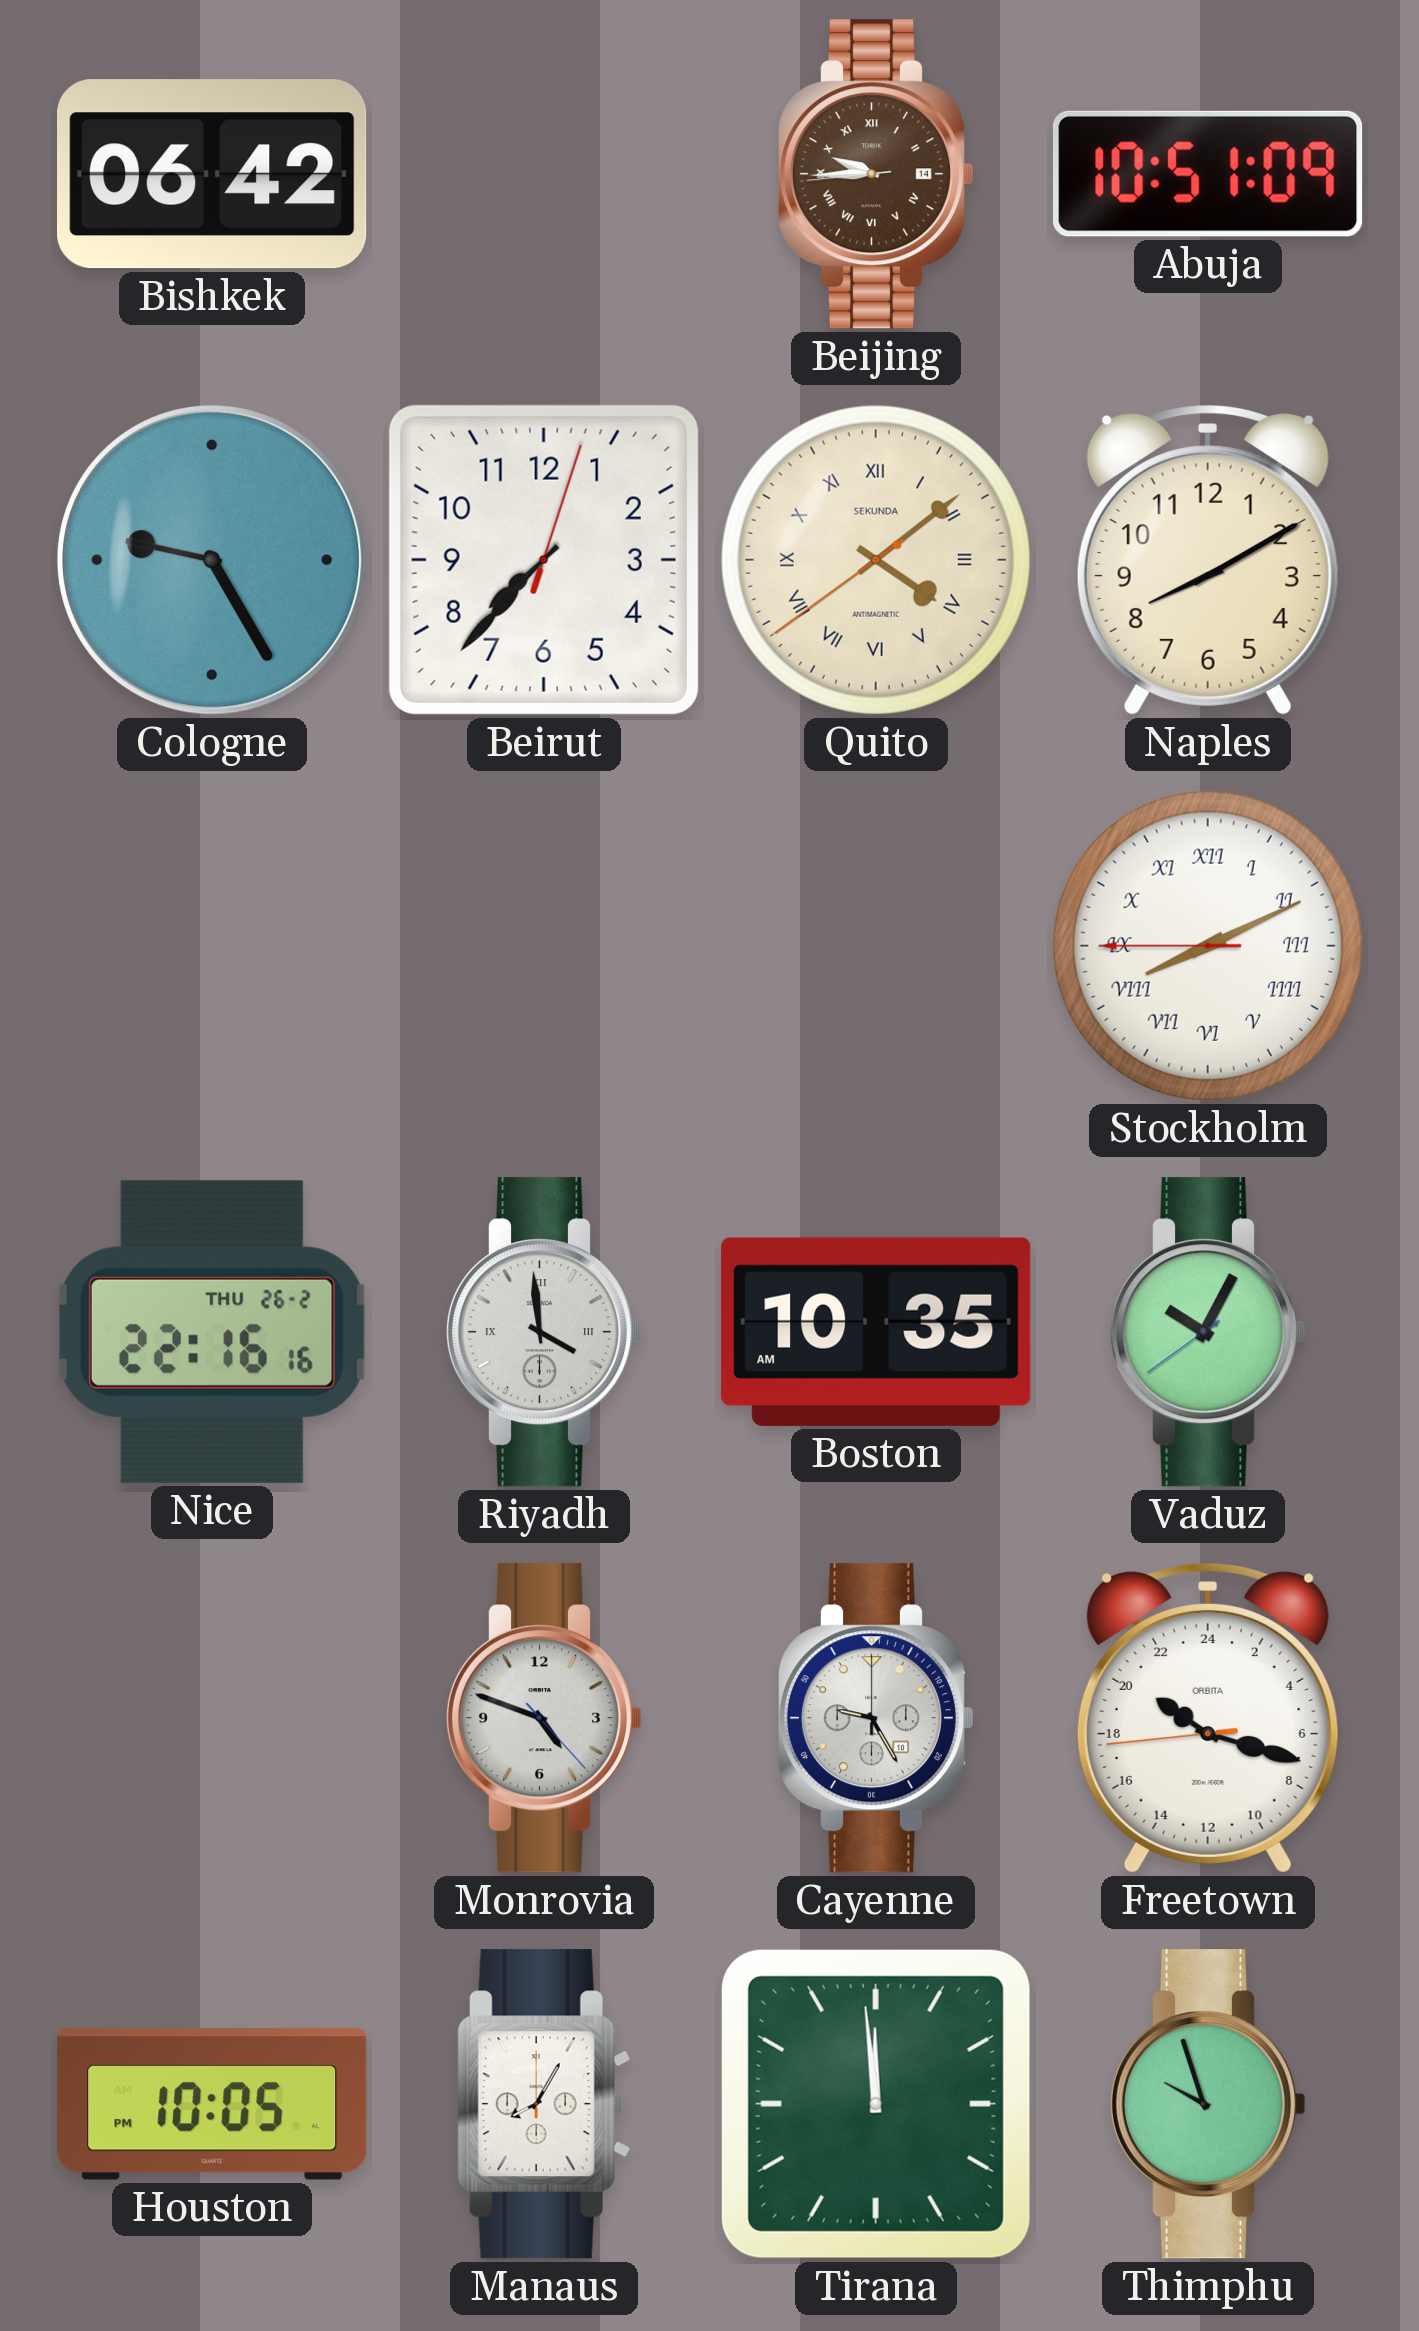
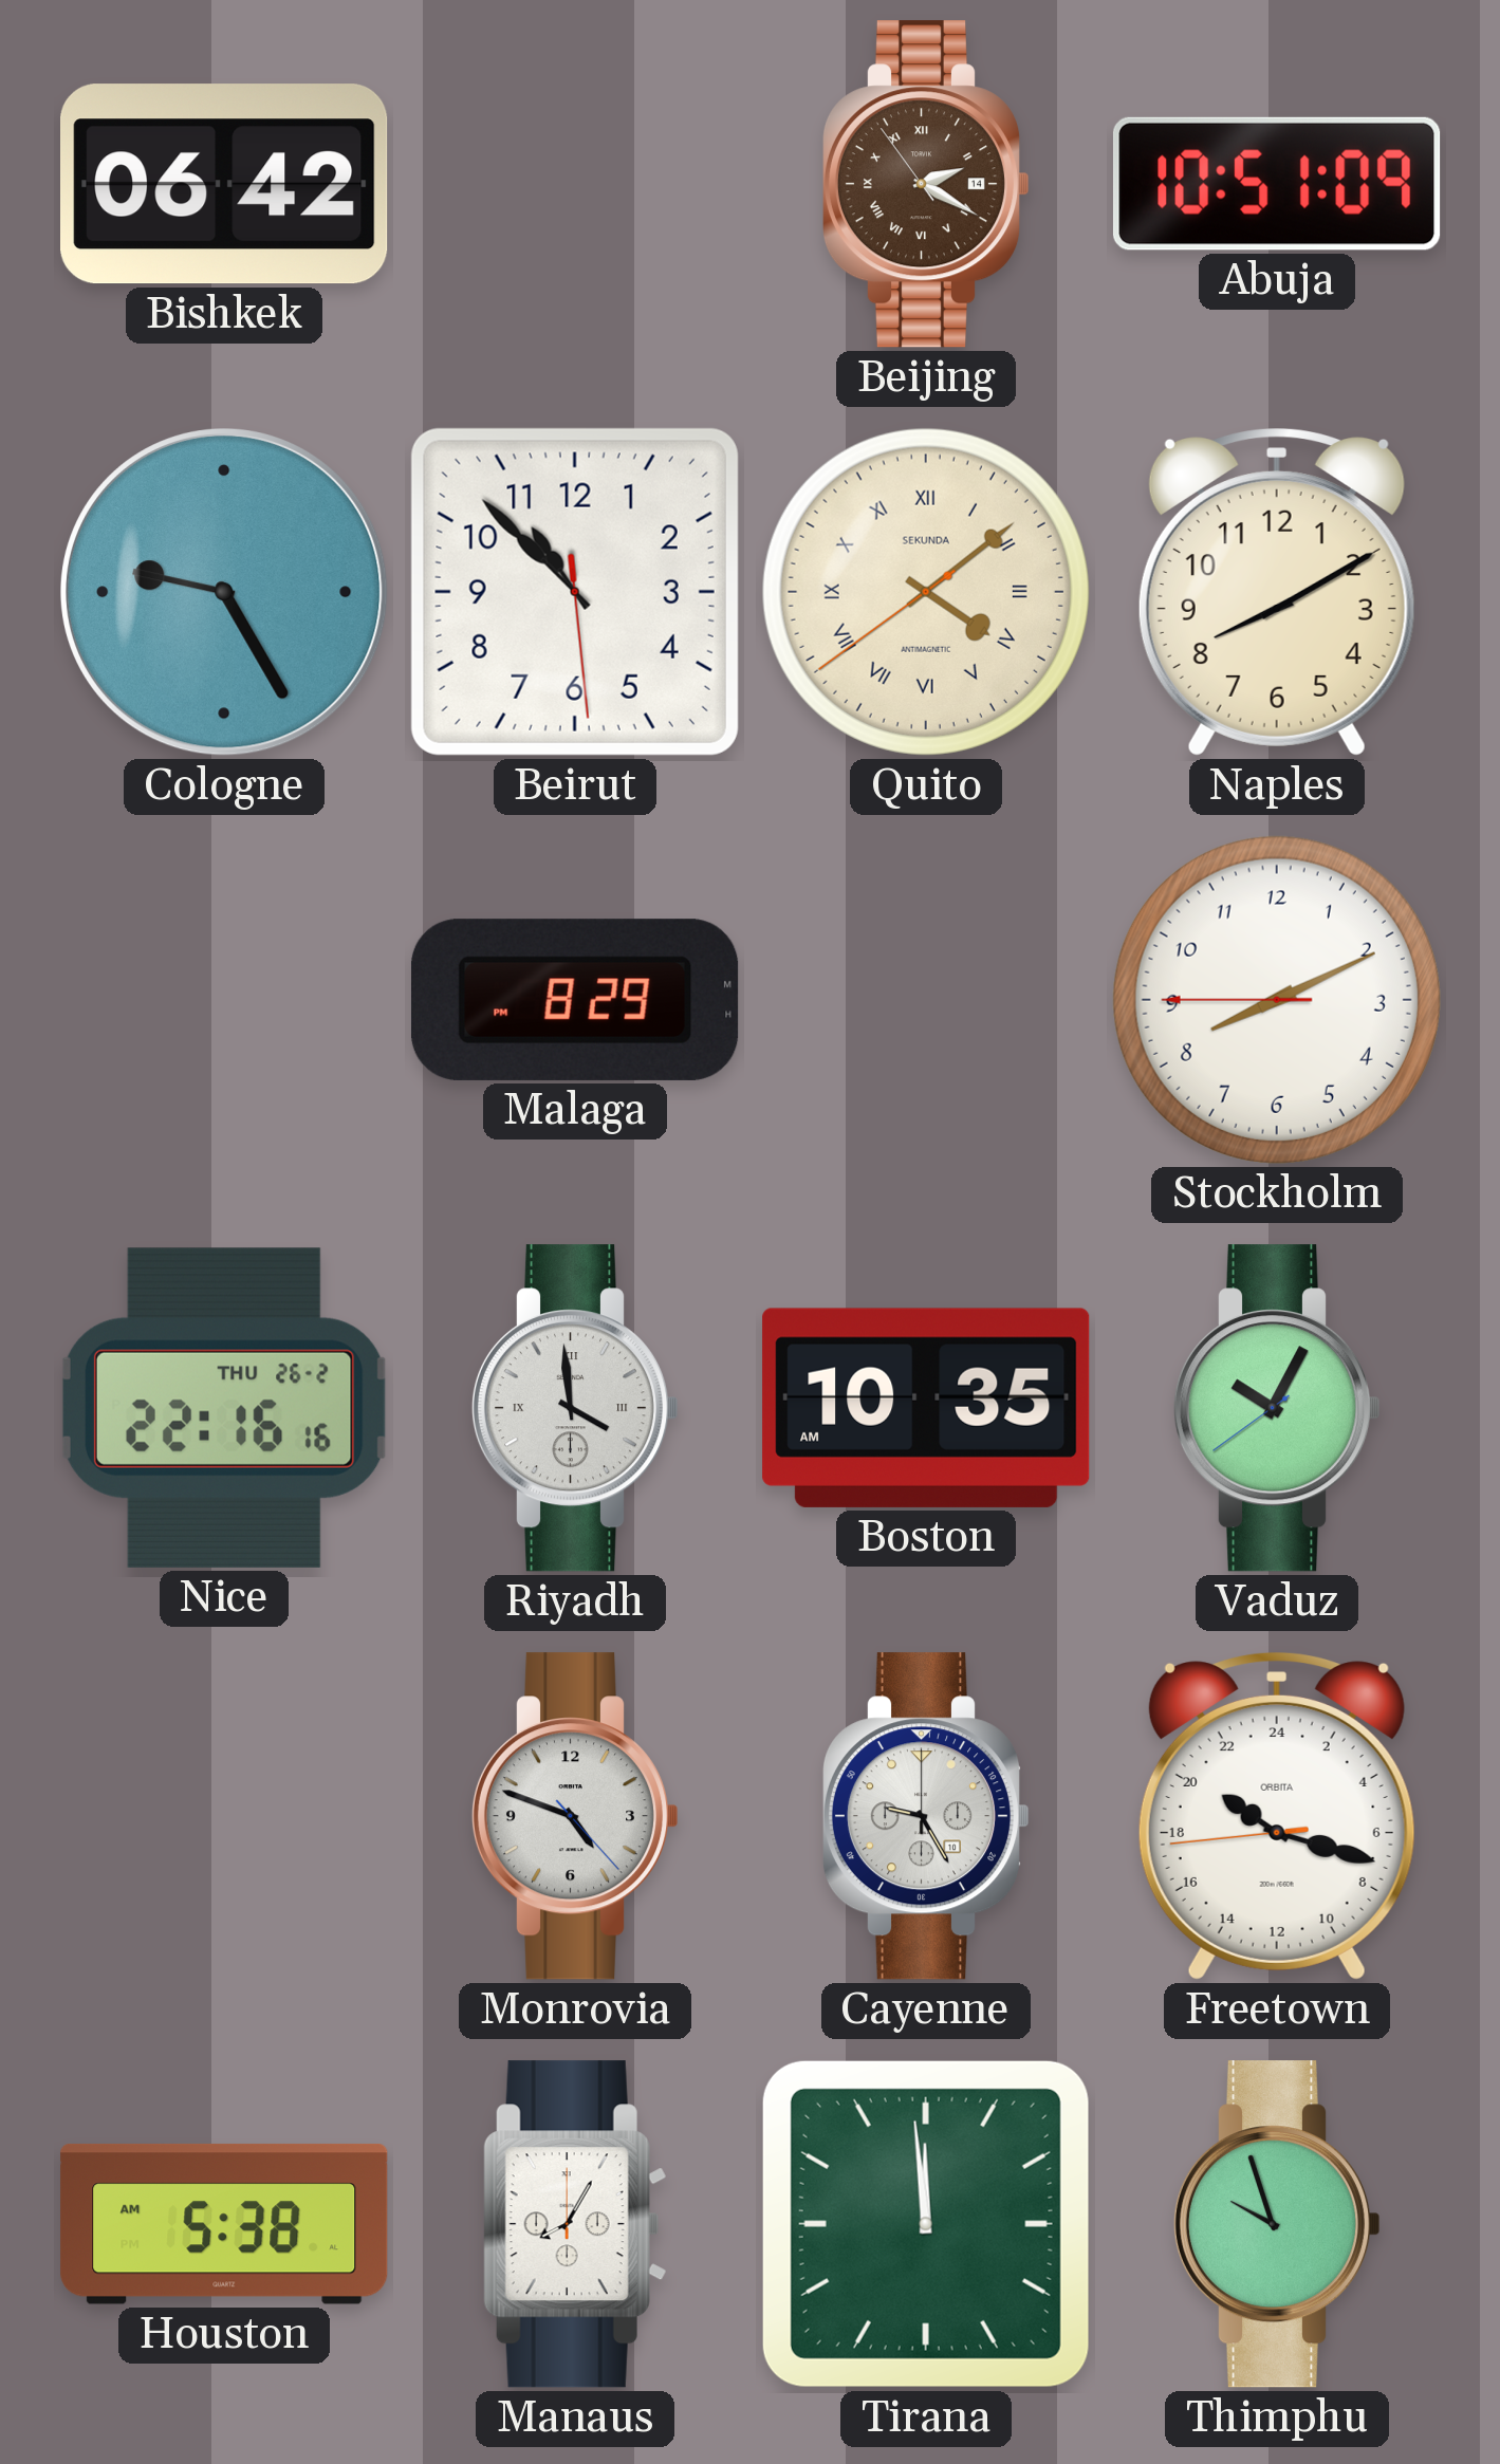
Beijing: 9:44 -> 2:19
Beirut: 7:37 -> 10:52
Malaga: none -> 8:29
Stockholm numerals: Roman -> Arabic
Houston: 10:05 -> 5:38
